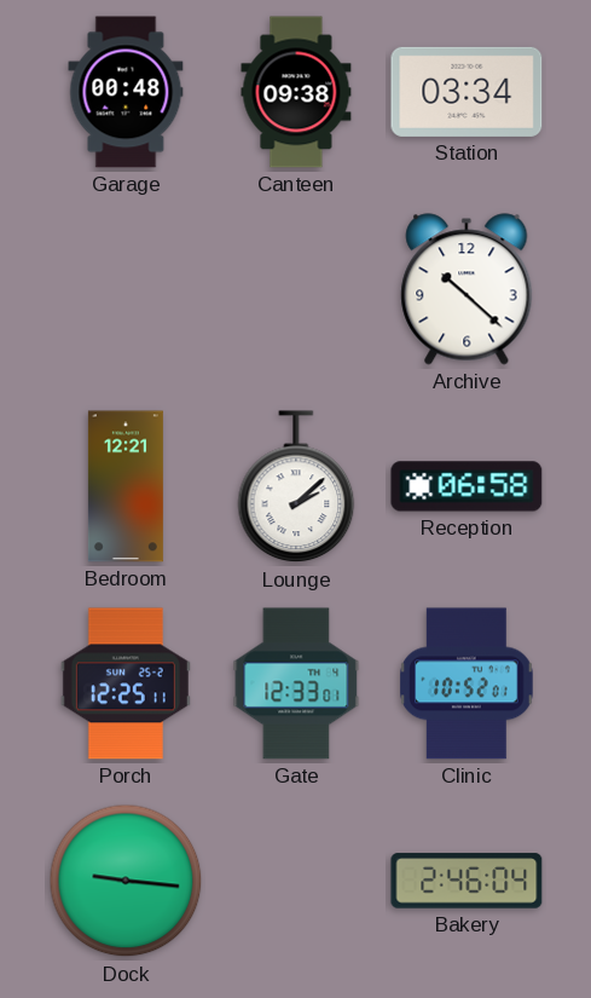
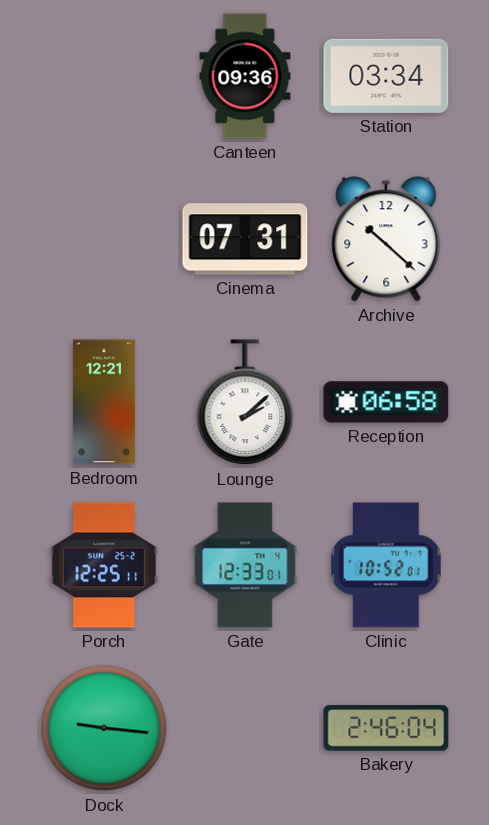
Garage: 00:48 -> none
Canteen: 09:38 -> 09:36
Cinema: none -> 07:31
